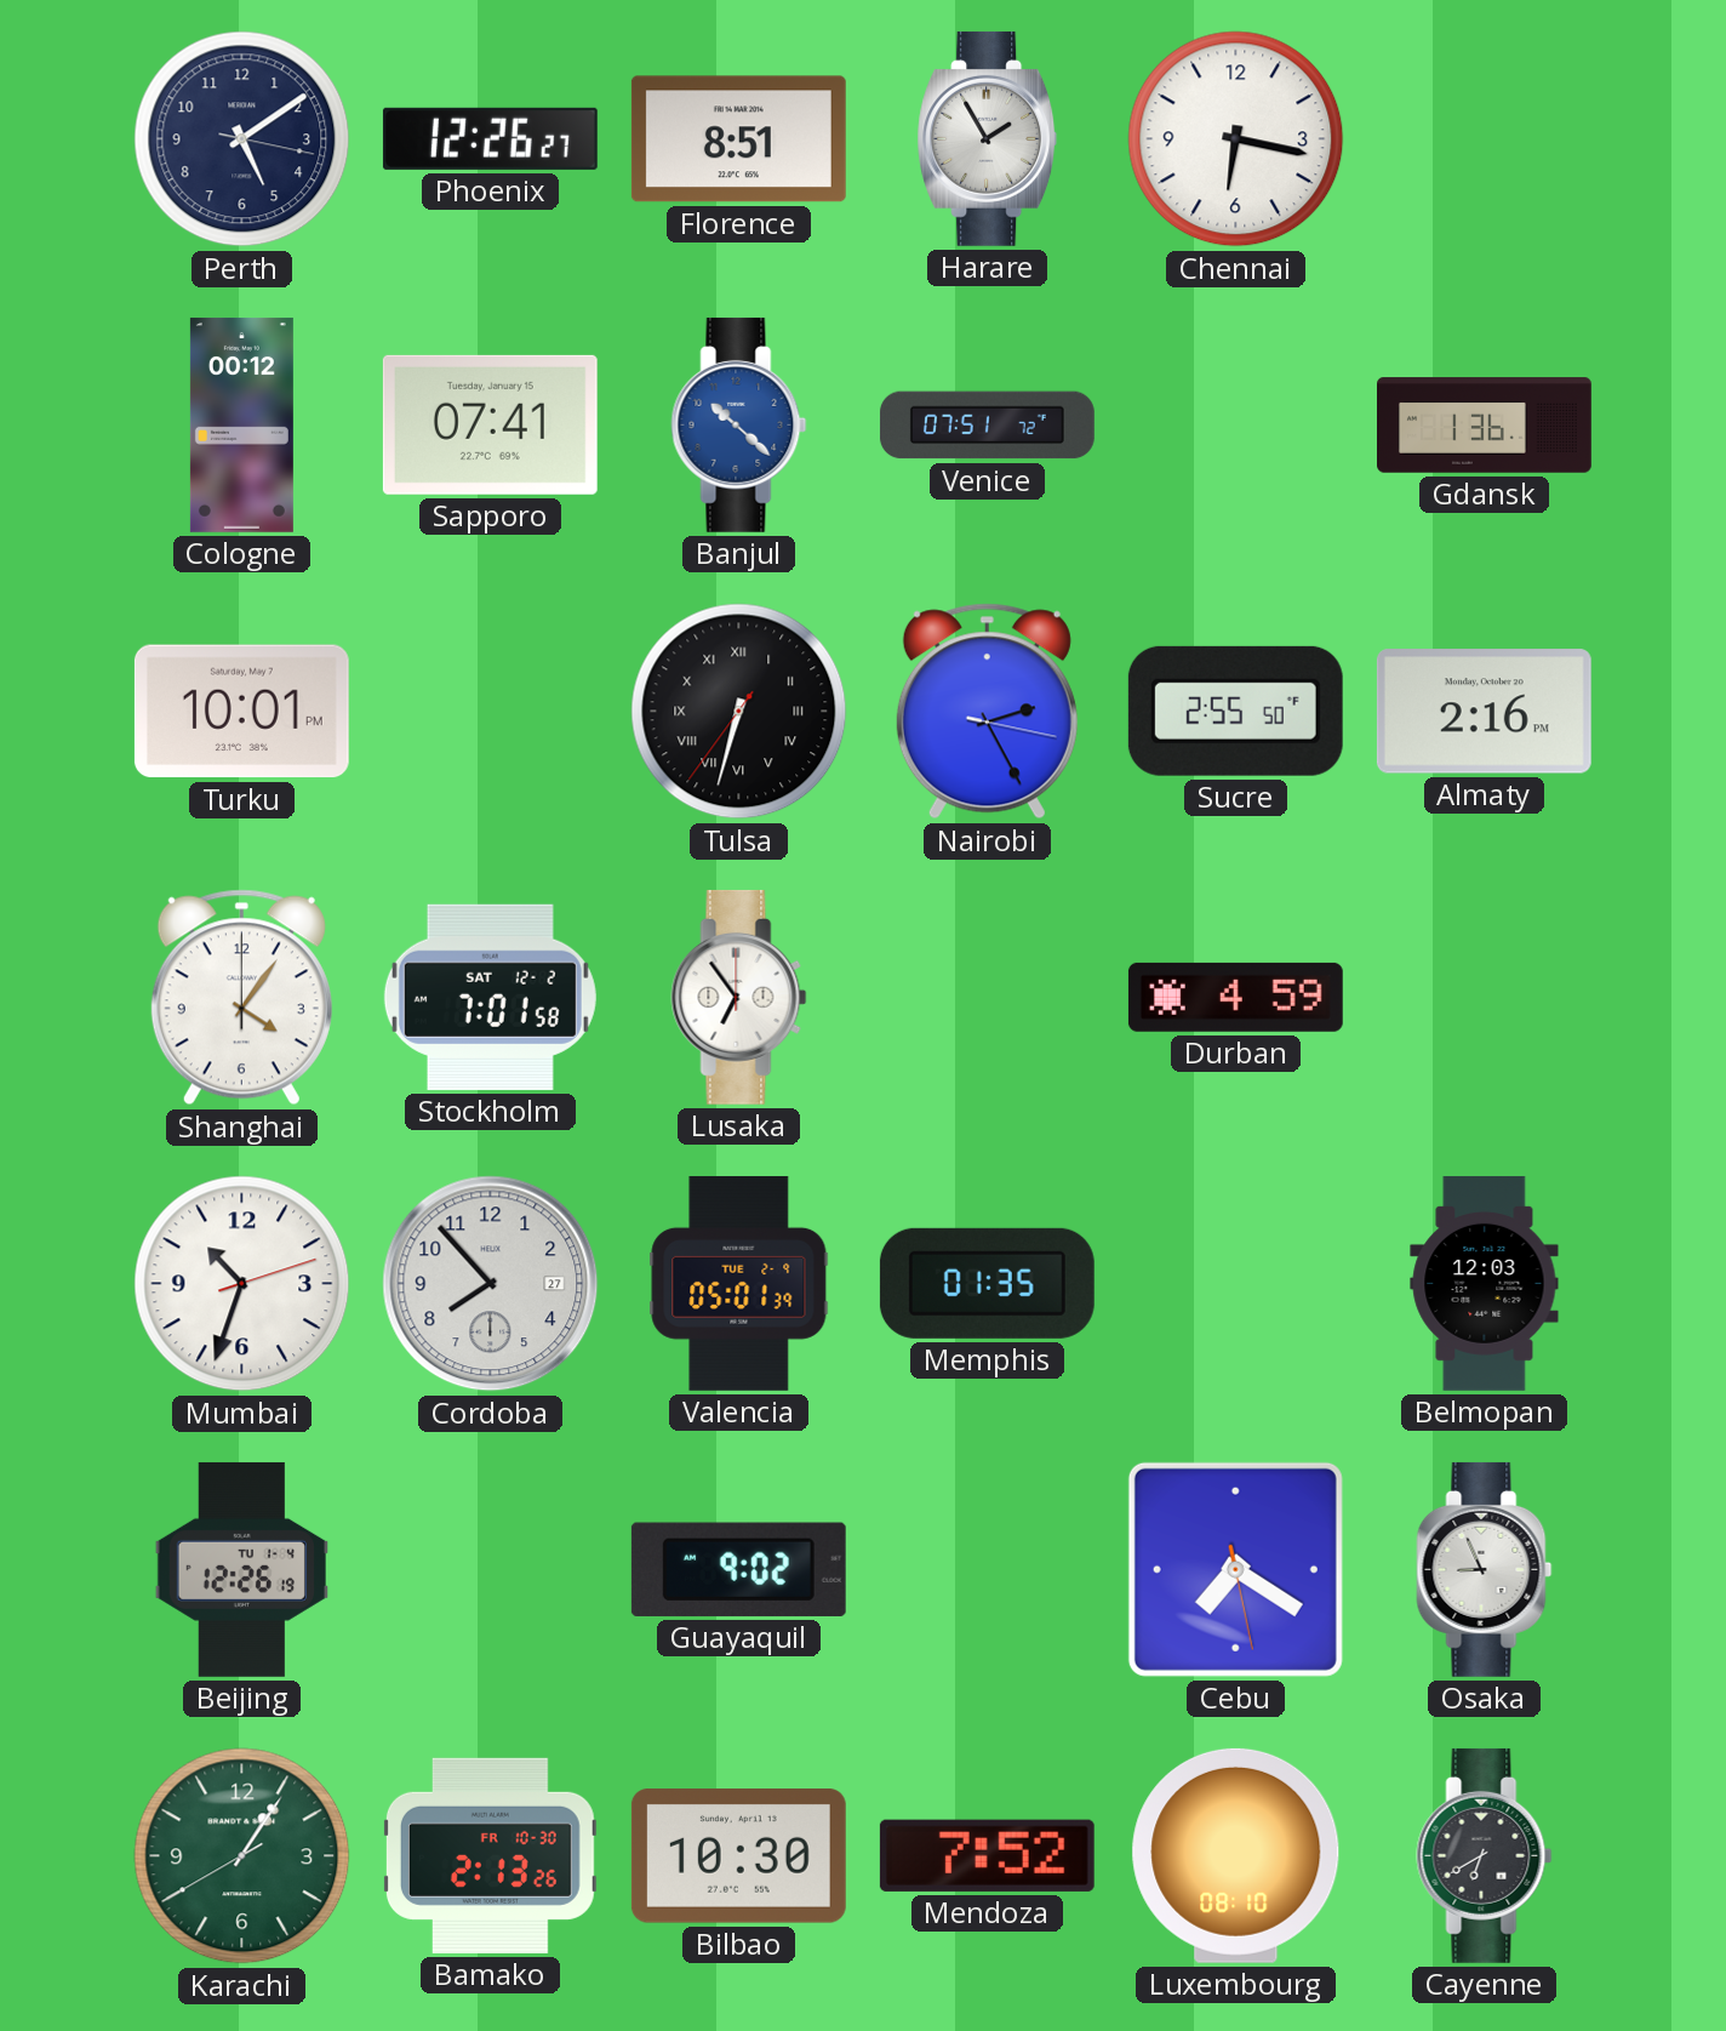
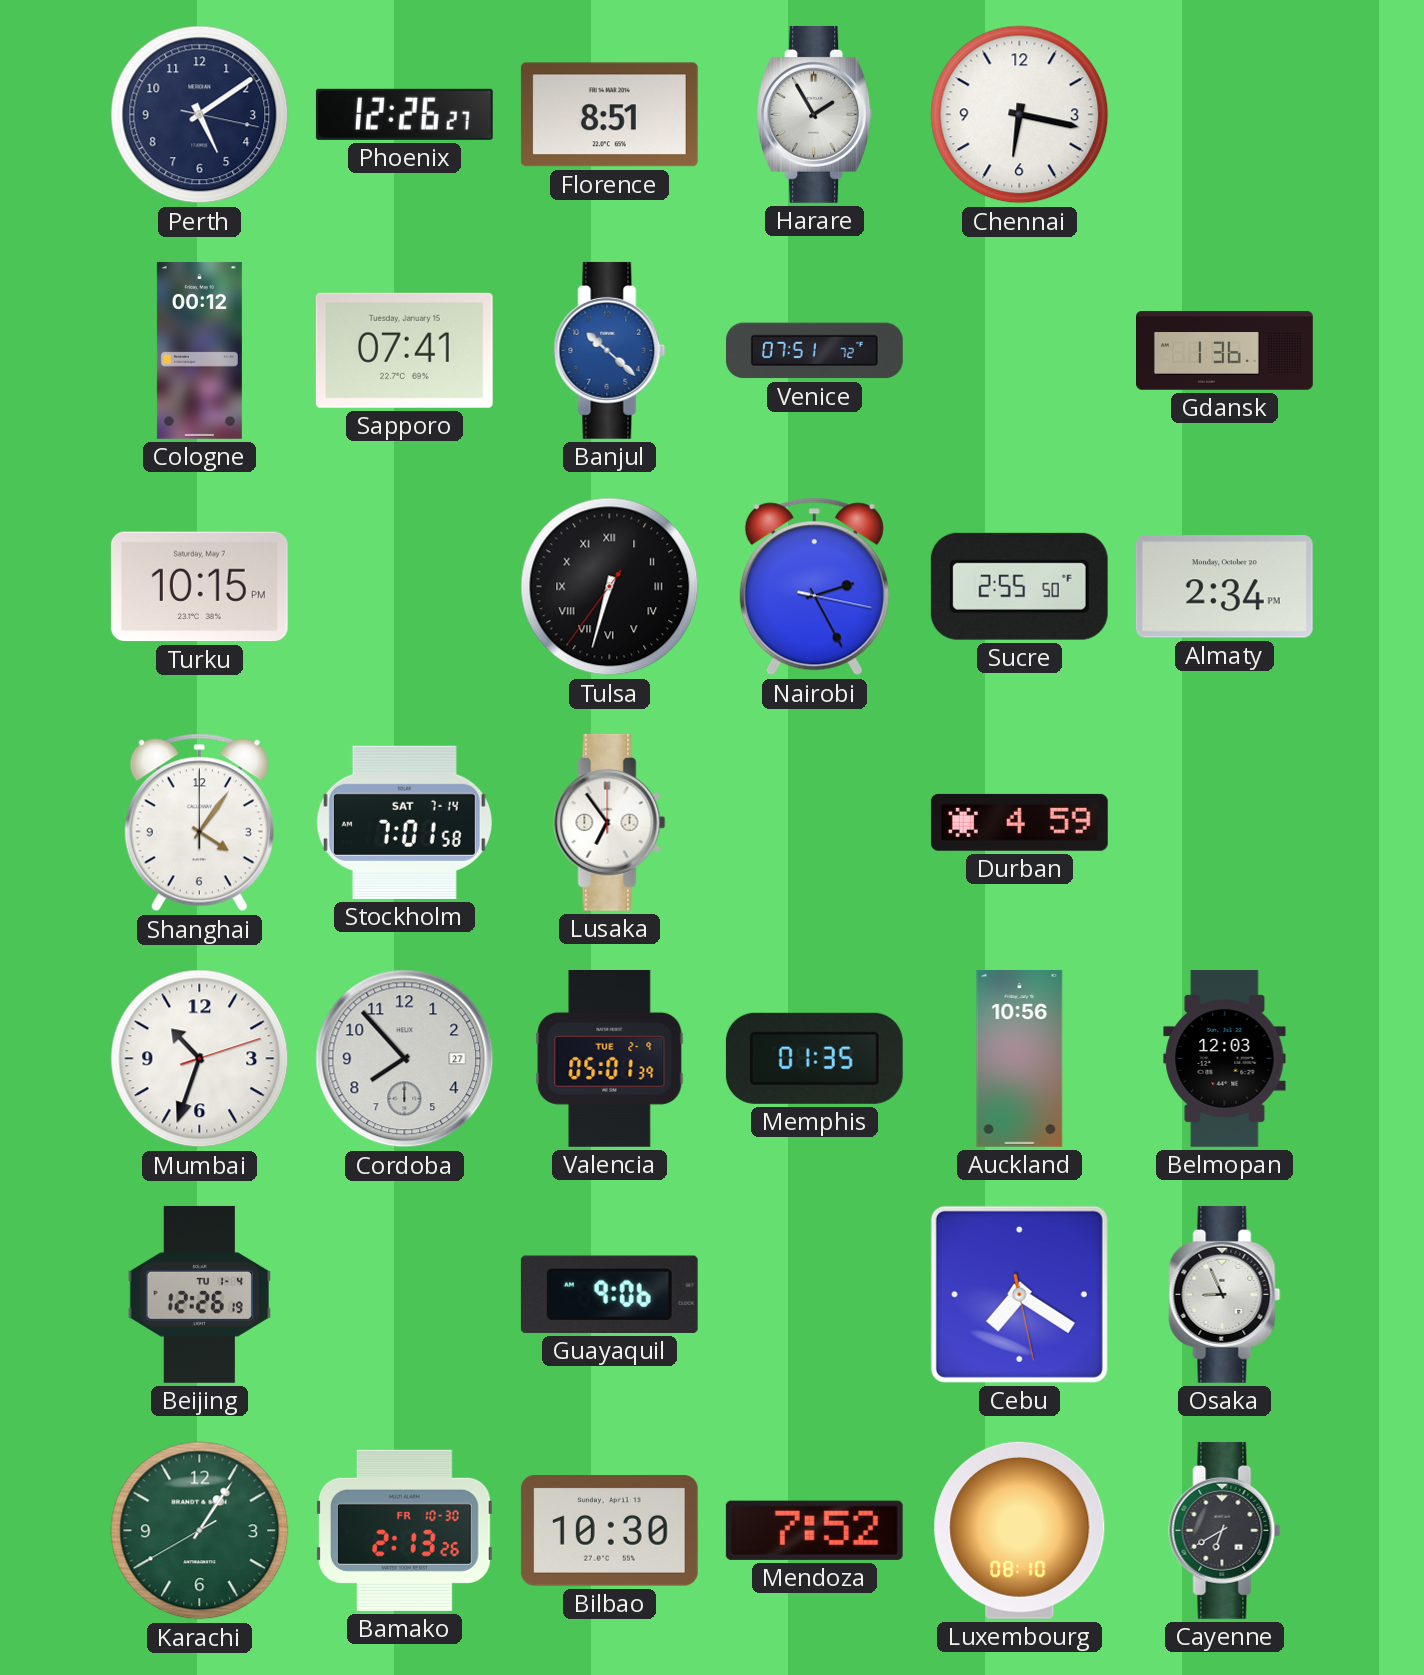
Turku: 10:01 -> 10:15
Almaty: 2:16 -> 2:34
Stockholm date: SAT 12-2 -> SAT 7-14
Auckland: none -> 10:56
Guayaquil: 9:02 -> 9:06
